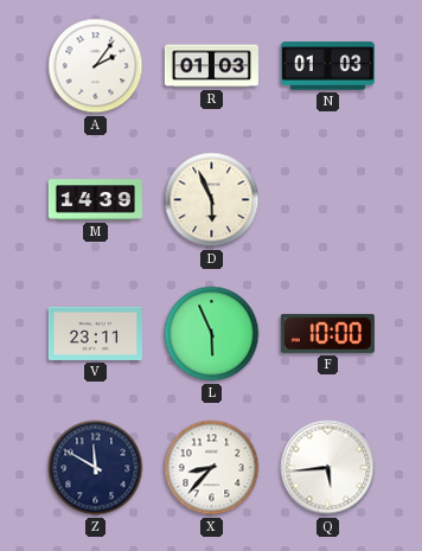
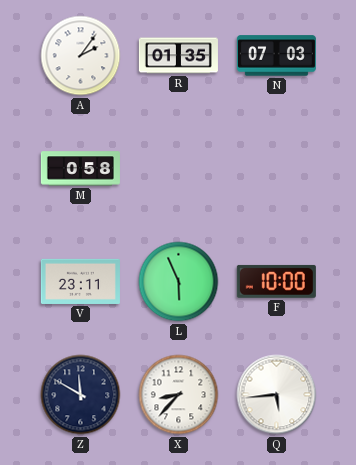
R: 01:03 -> 01:35
N: 01:03 -> 07:03
M: 14:39 -> 0:58
D: 5:56 -> none
